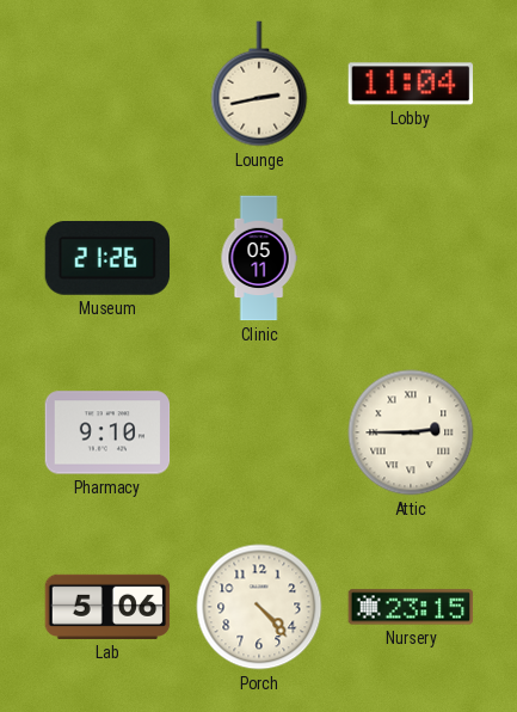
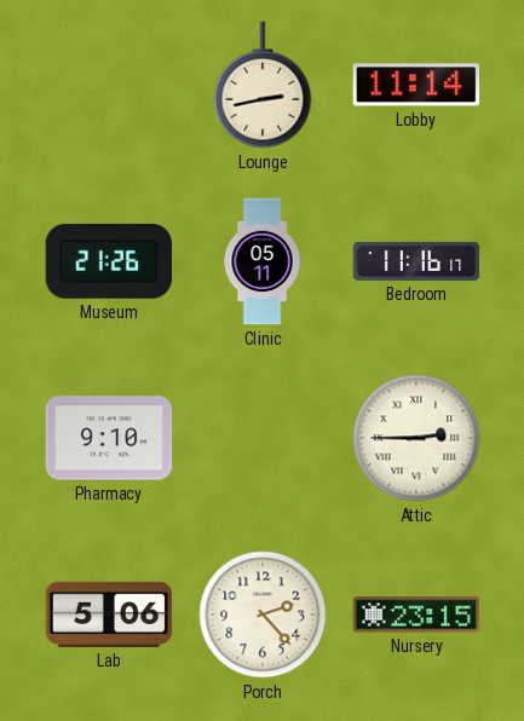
Lobby: 11:04 -> 11:14
Bedroom: none -> 11:16
Porch: 4:23 -> 2:23
